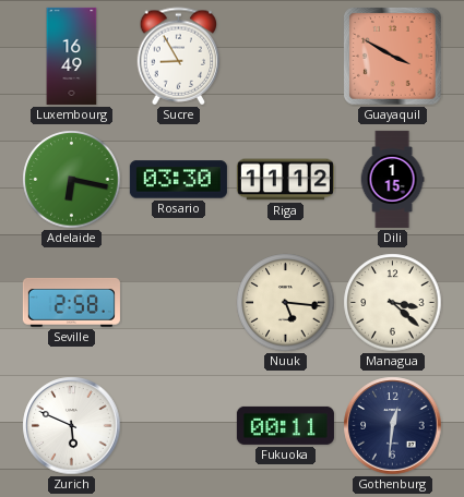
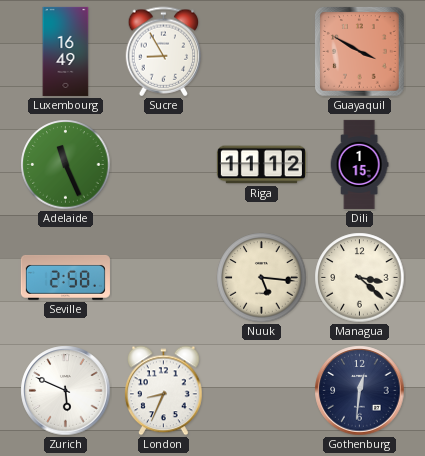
Adelaide: 6:17 -> 11:26
Rosario: 03:30 -> none
London: none -> 8:34
Fukuoka: 00:11 -> none
